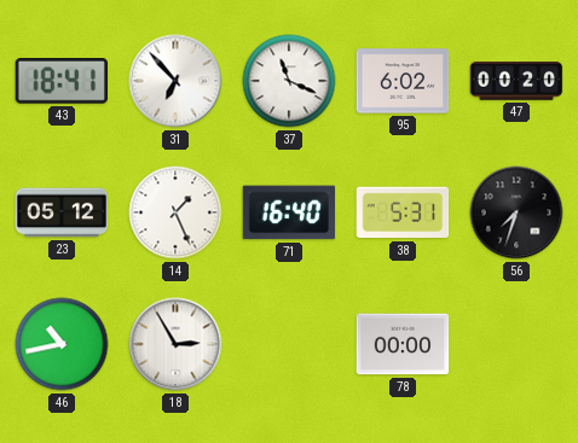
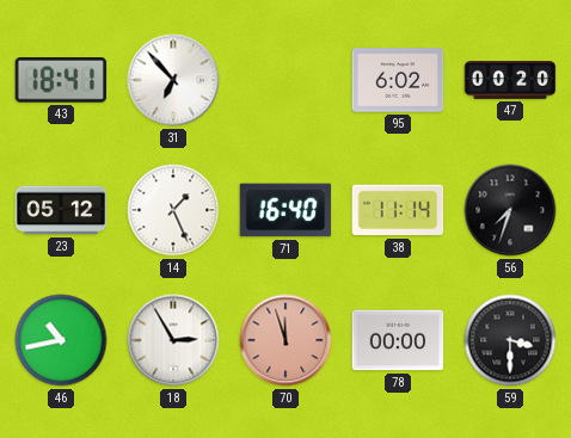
37: 11:19 -> none
38: 5:31 -> 11:14
70: none -> 11:57
59: none -> 3:30
